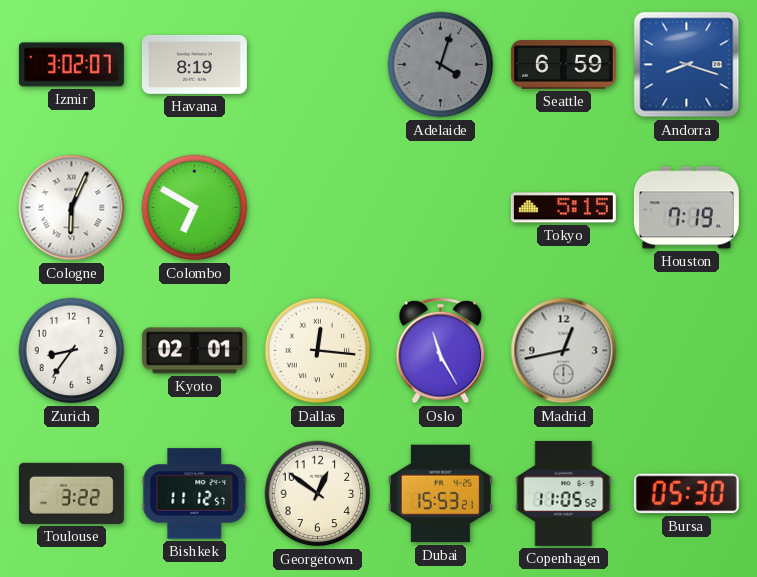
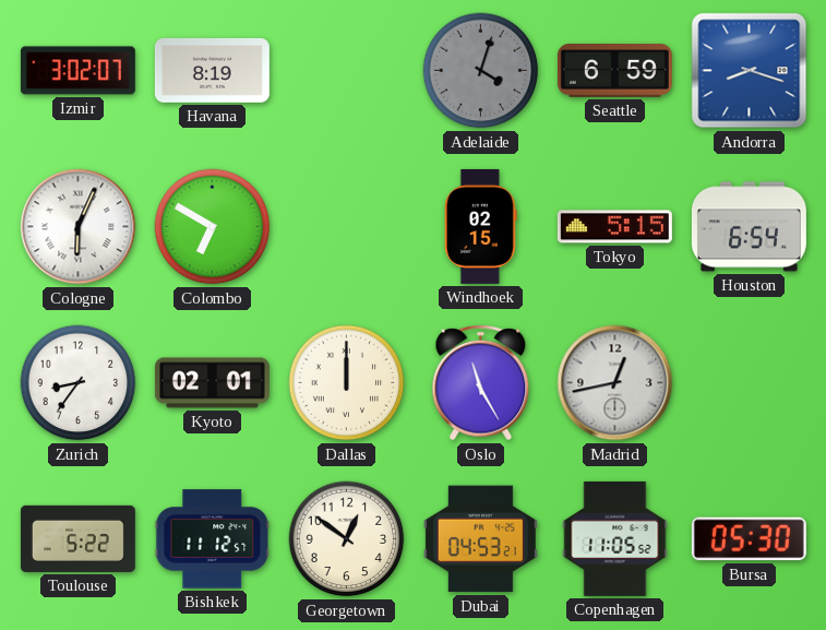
Windhoek: none -> 02:15
Houston: 7:19 -> 6:54
Dallas: 12:16 -> 12:00
Toulouse: 3:22 -> 5:22
Dubai: 15:53 -> 04:53
